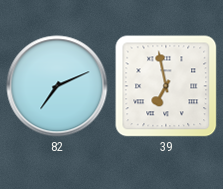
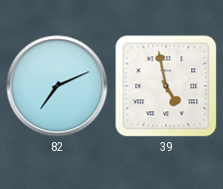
39: 6:58 -> 4:58
